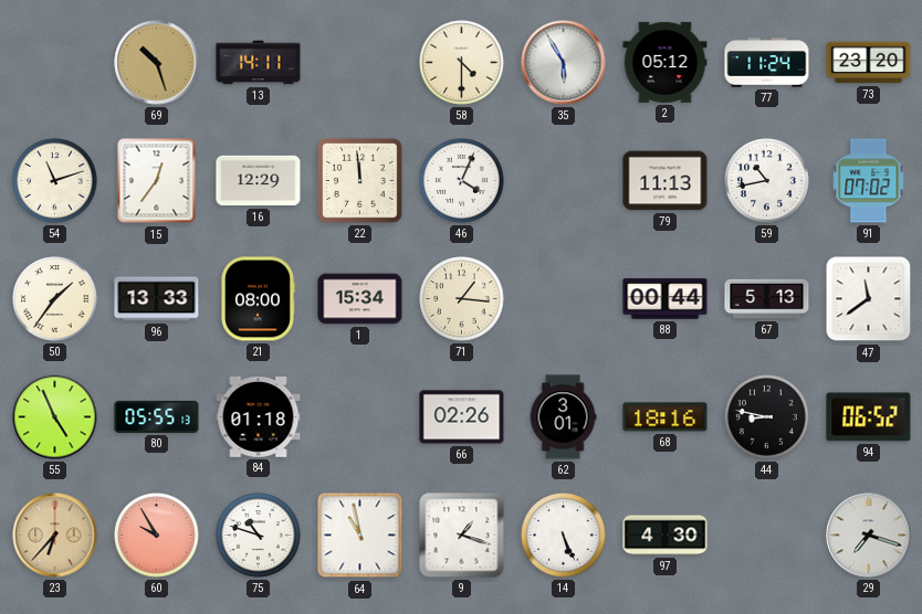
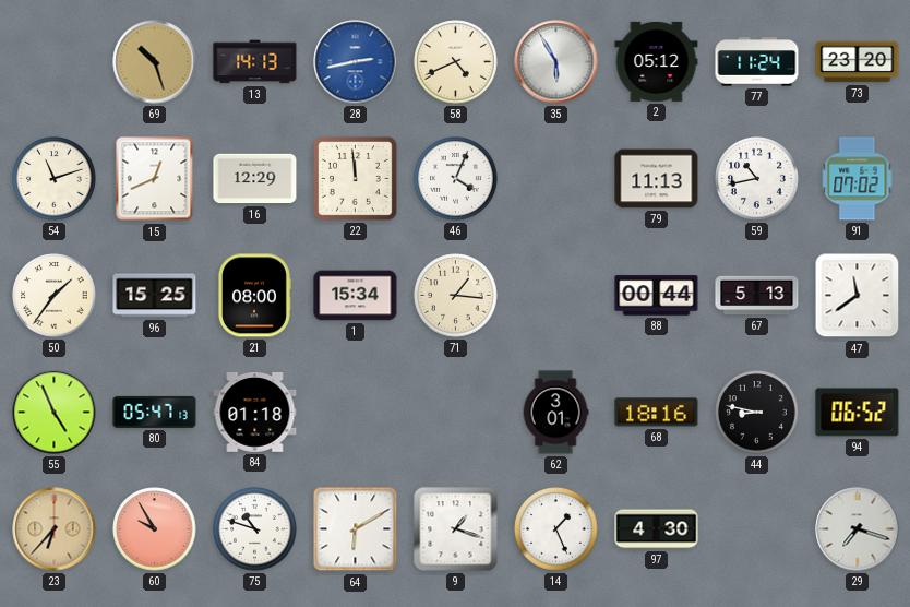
13: 14:11 -> 14:13
28: none -> 2:43
58: 4:30 -> 4:41
15: 12:36 -> 12:41
96: 13:33 -> 15:25
80: 05:55 -> 05:47
66: 02:26 -> none
64: 10:58 -> 6:10
14: 5:26 -> 1:26
